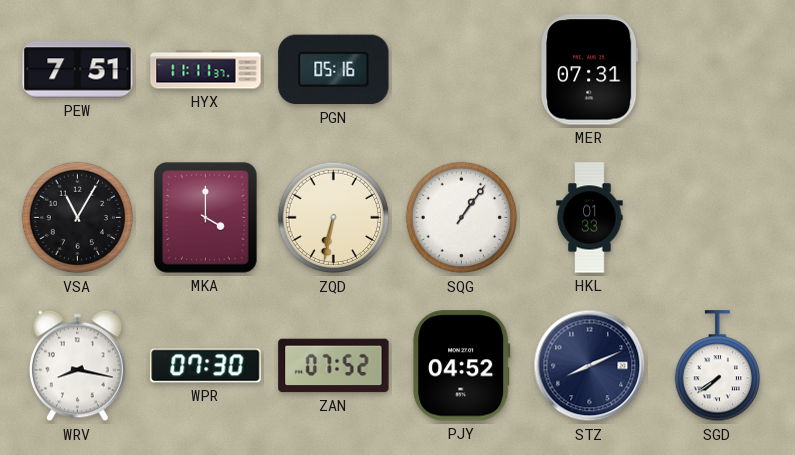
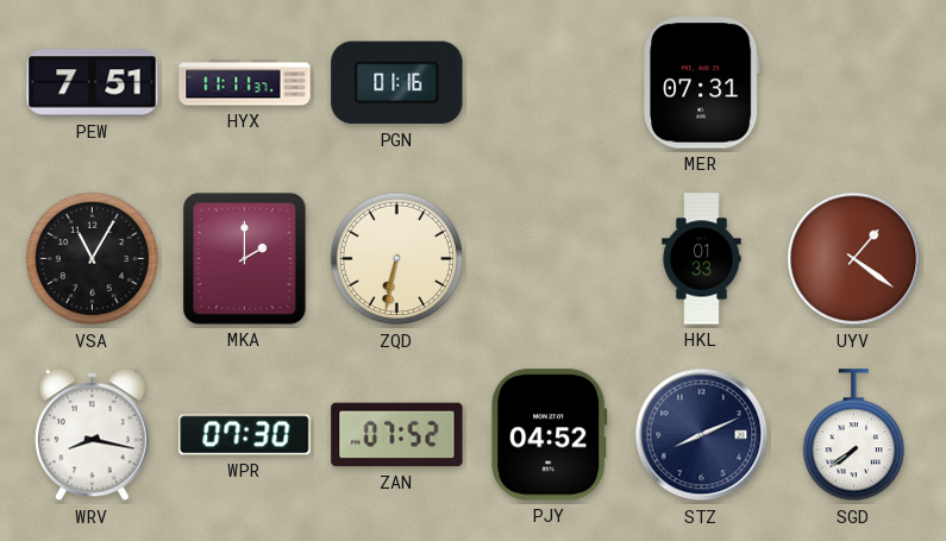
PGN: 05:16 -> 01:16
MKA: 4:00 -> 2:00
SQG: 1:06 -> none
UYV: none -> 1:21
